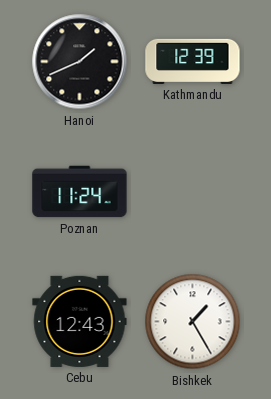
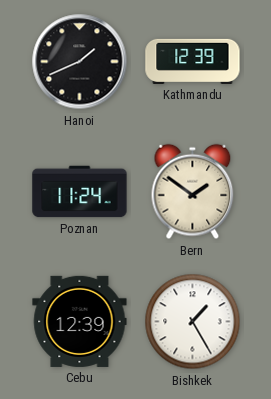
Bern: none -> 1:51
Cebu: 12:43 -> 12:39
